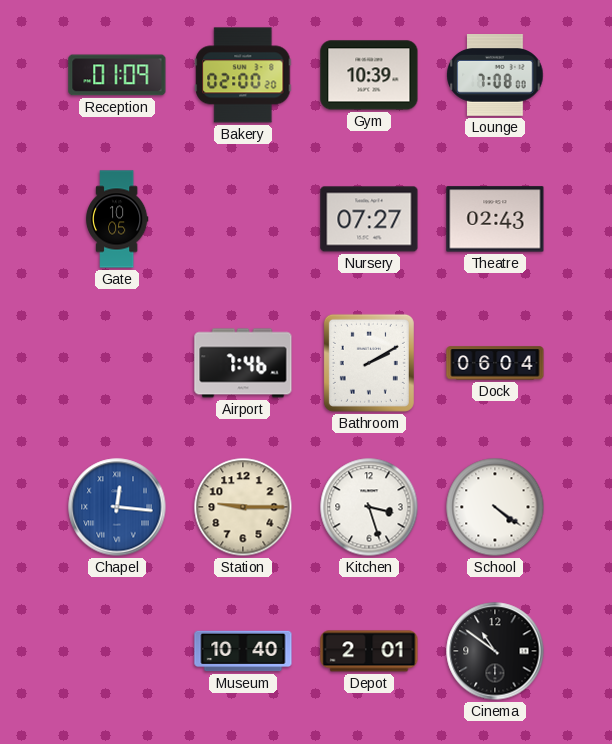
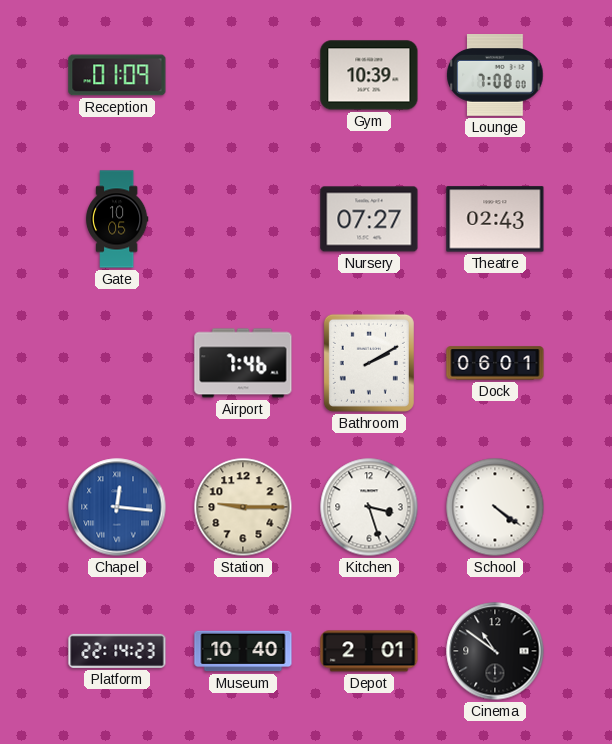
Bakery: 02:00 -> none
Dock: 06:04 -> 06:01
Platform: none -> 22:14
